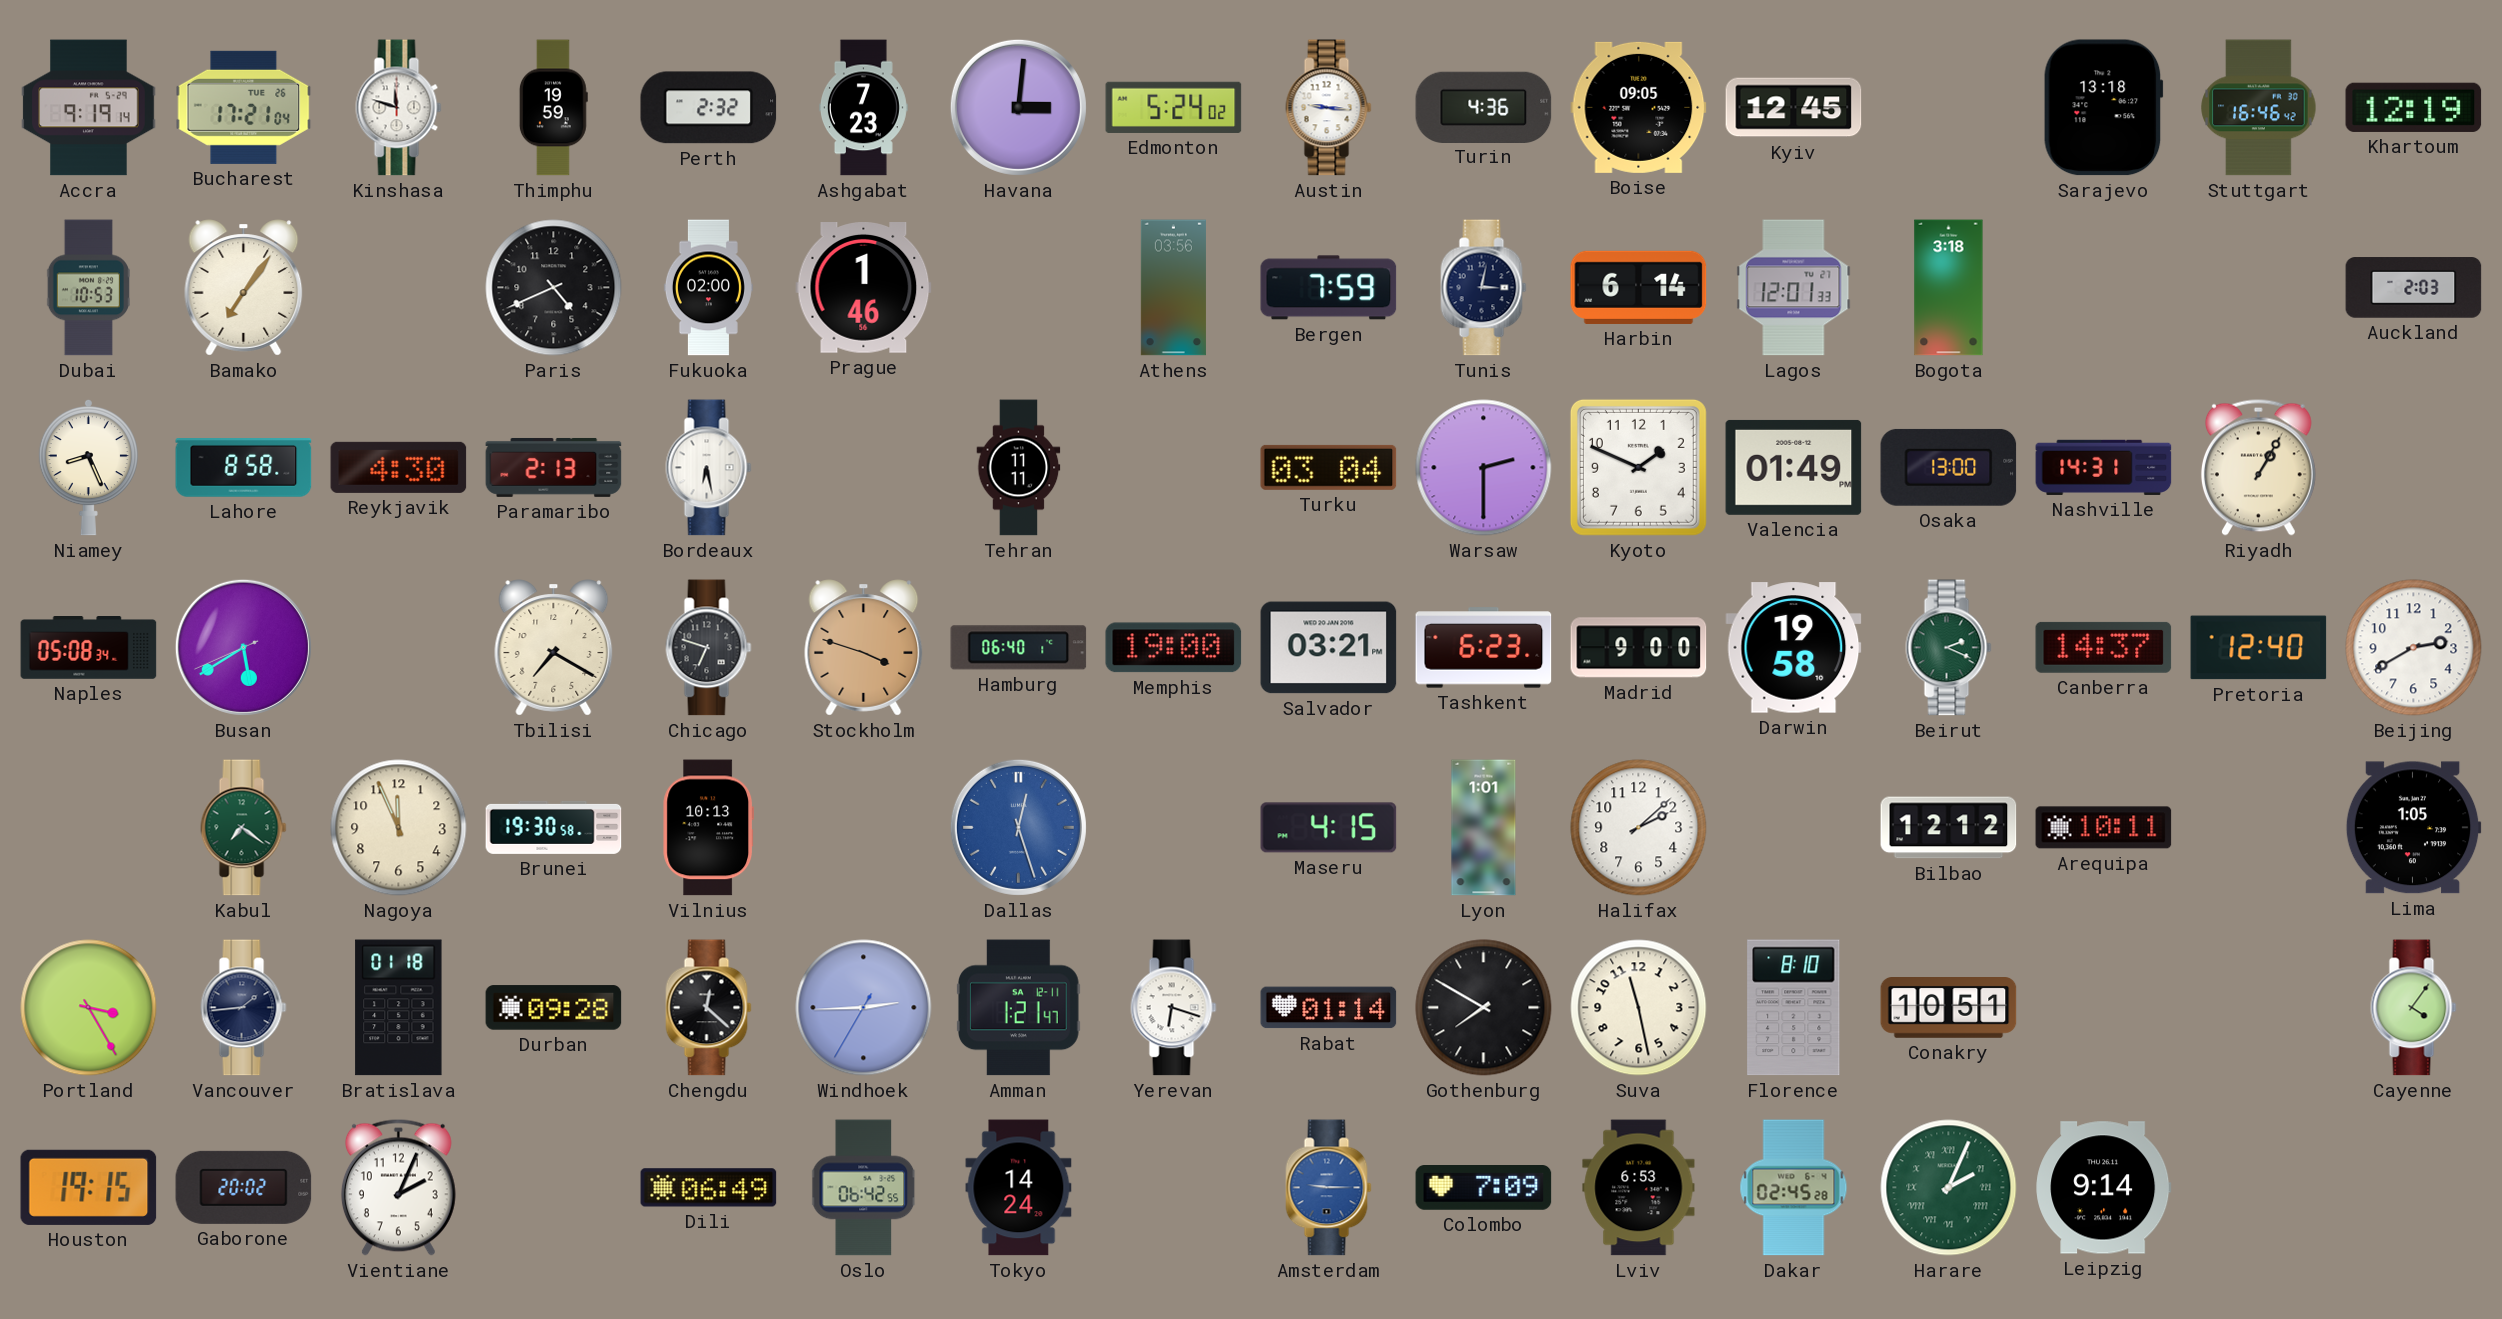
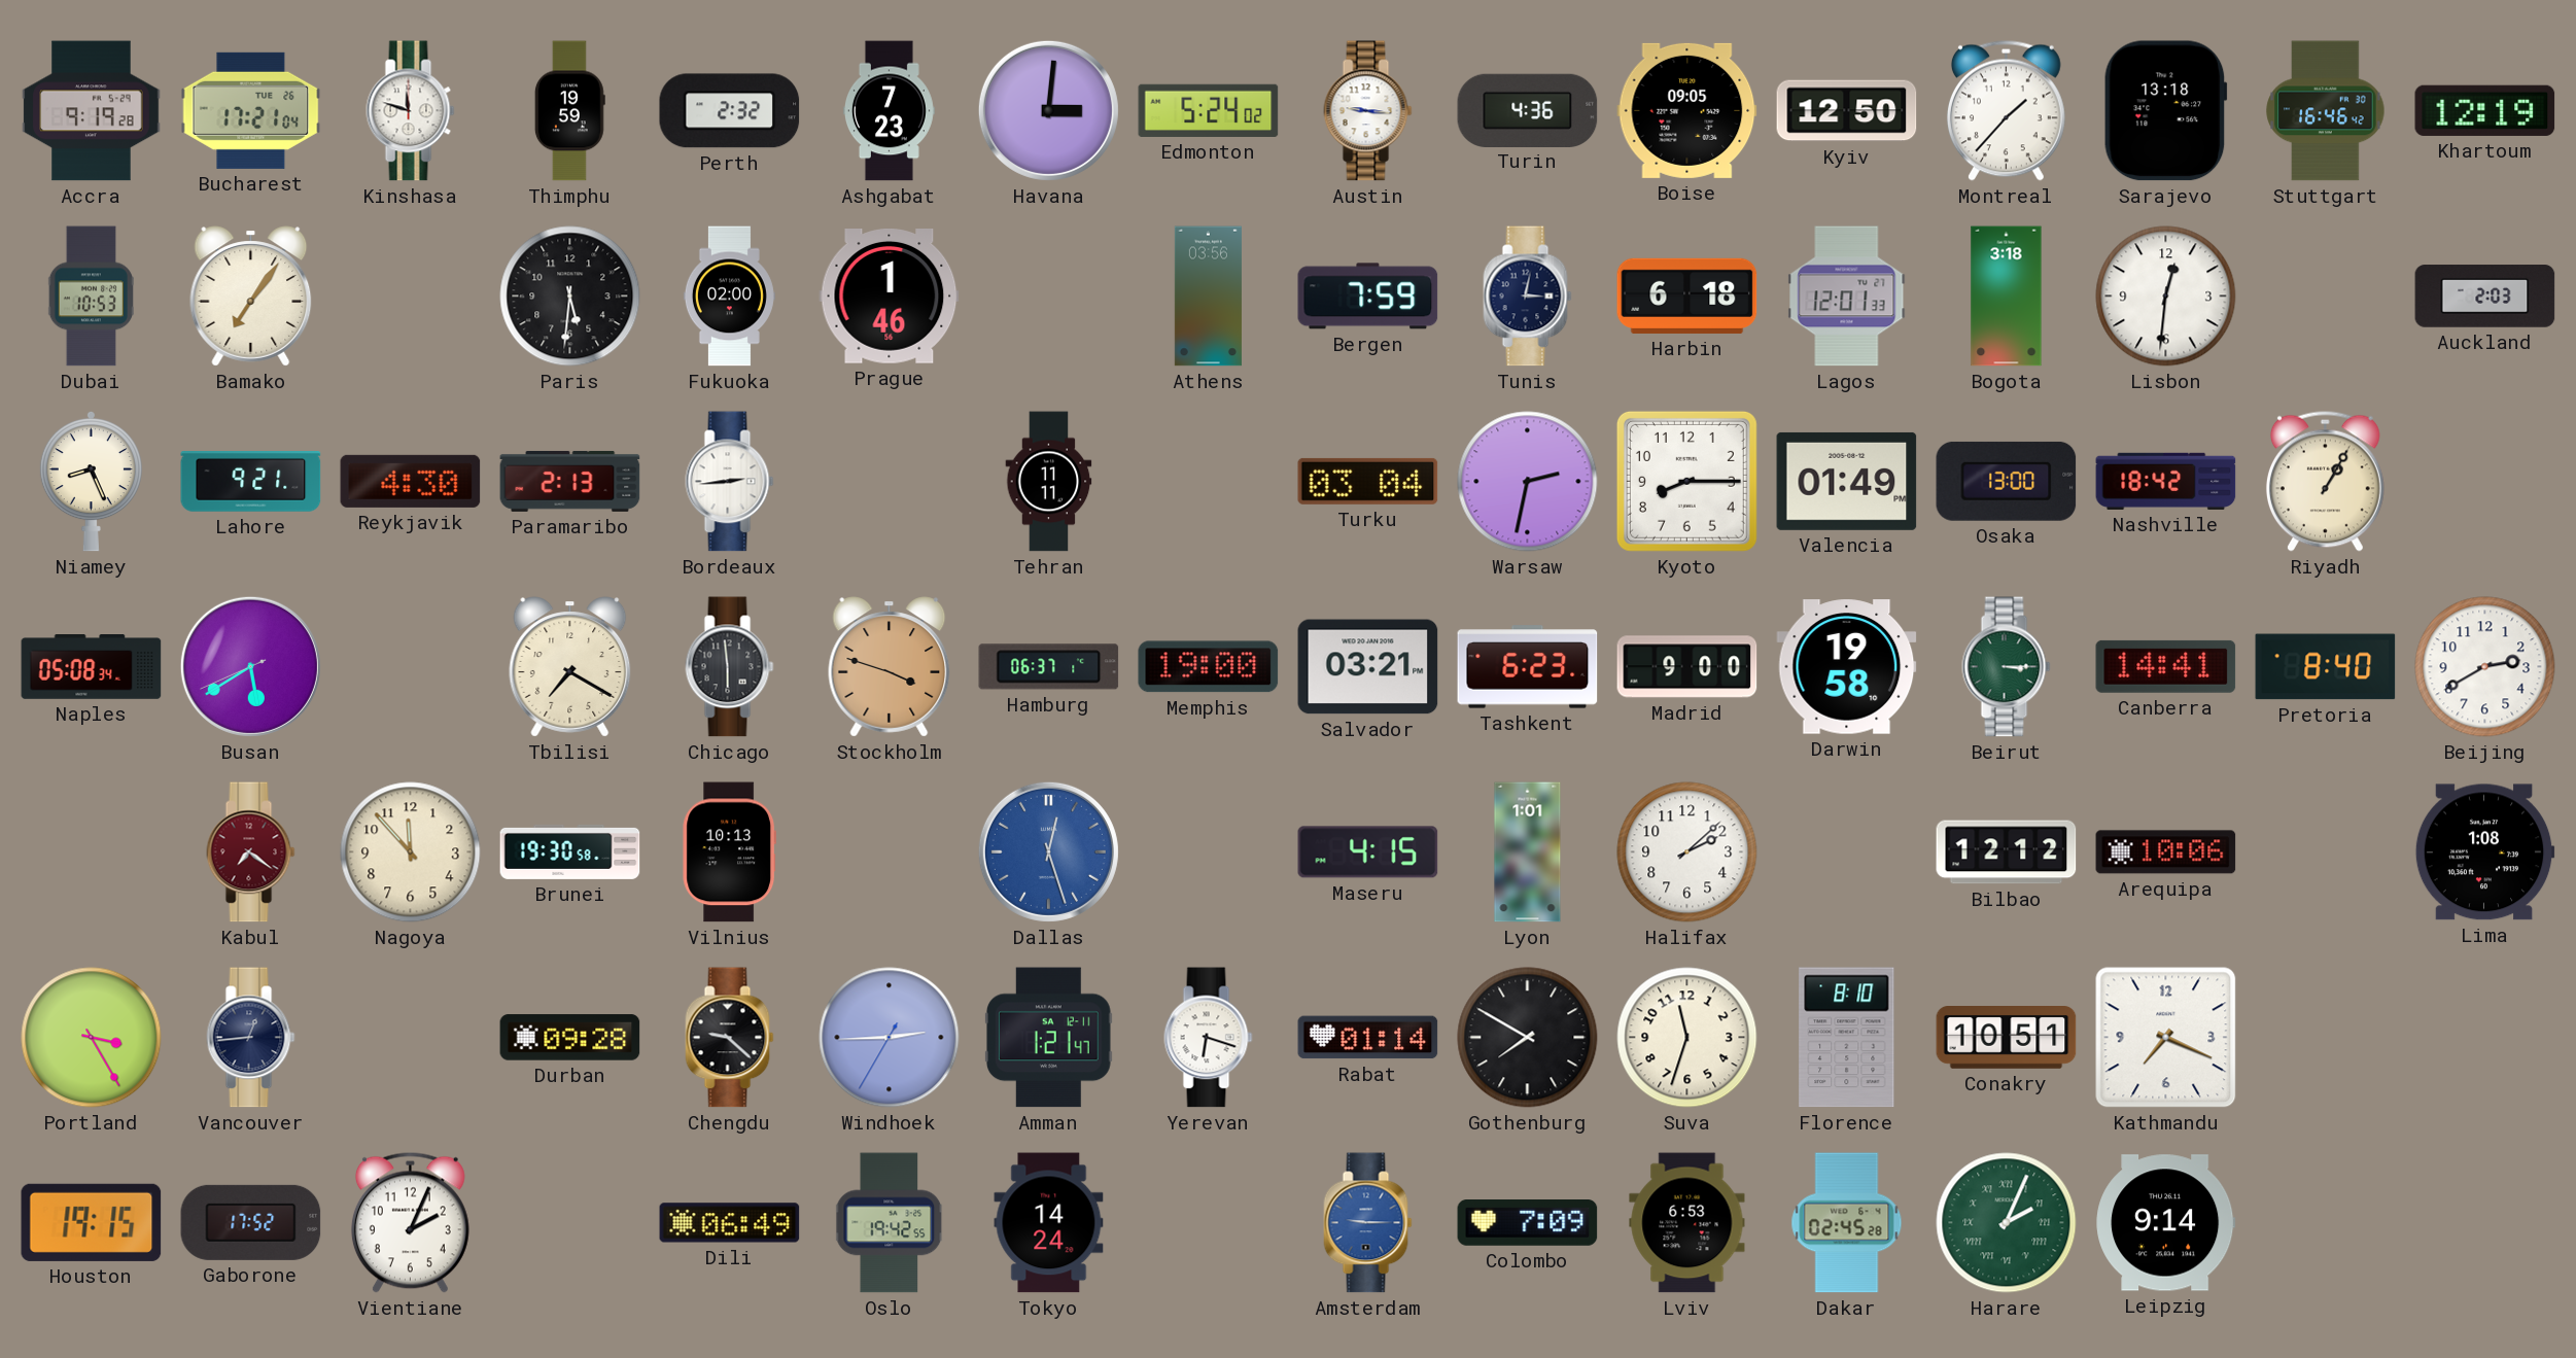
Accra: 9:19:14 -> 9:19:28
Kyiv: 12:45 -> 12:50
Montreal: none -> 1:37
Paris: 4:41 -> 5:31
Harbin: 6:14 -> 6:18
Lisbon: none -> 12:31
Lahore: 8:58 -> 9:21
Bordeaux: 6:28 -> 2:44
Warsaw: 2:30 -> 2:32
Kyoto: 1:49 -> 8:15
Nashville: 14:31 -> 18:42
Chicago: 6:48 -> 5:59
Hamburg: 06:40 -> 06:37
Beirut: 2:19 -> 3:15
Canberra: 14:37 -> 14:41
Pretoria: 12:40 -> 8:40
Kabul dial: green -> burgundy
Nagoya: 11:56 -> 11:53
Arequipa: 10:11 -> 10:06
Lima: 1:05 -> 1:08
Vancouver: 1:44 -> 12:44
Bratislava: 01:18 -> none
Chengdu: 12:22 -> 9:22
Suva: 11:28 -> 11:33
Kathmandu: none -> 7:19
Cayenne: 4:06 -> none
Gaborone: 20:02 -> 17:52
Oslo: 06:42 -> 19:42
